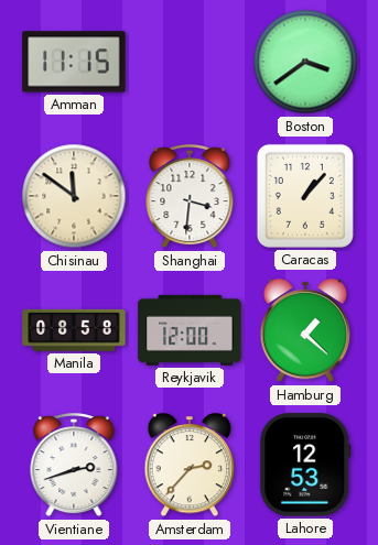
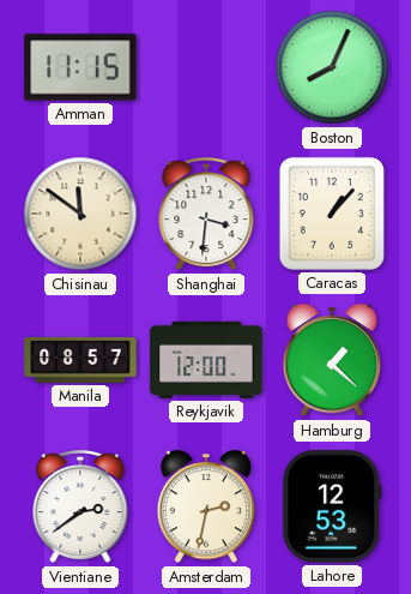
Boston: 3:39 -> 8:04
Manila: 08:58 -> 08:57
Vientiane: 2:42 -> 2:39
Amsterdam: 2:37 -> 2:32
